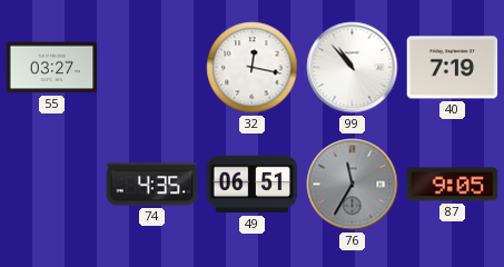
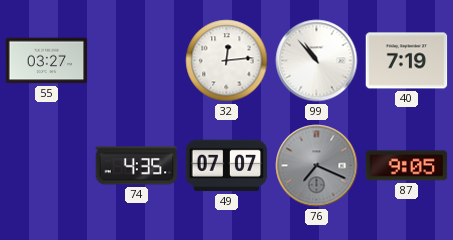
32: 12:17 -> 12:14
49: 06:51 -> 07:07
76: 11:35 -> 7:19
